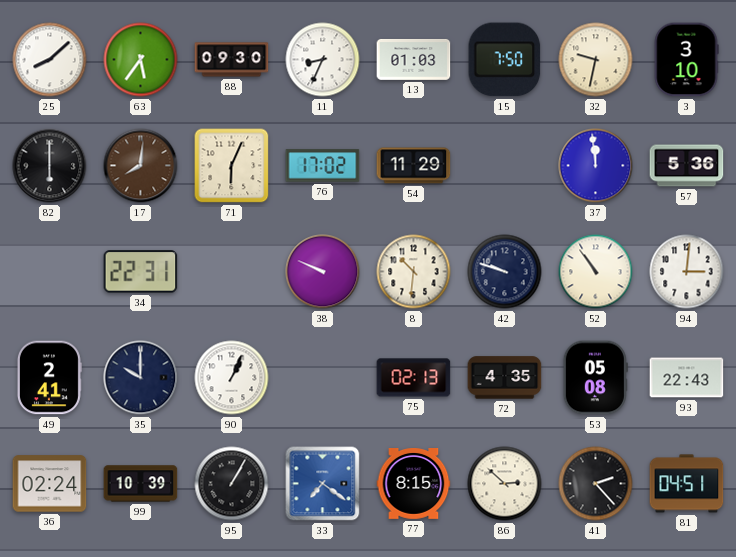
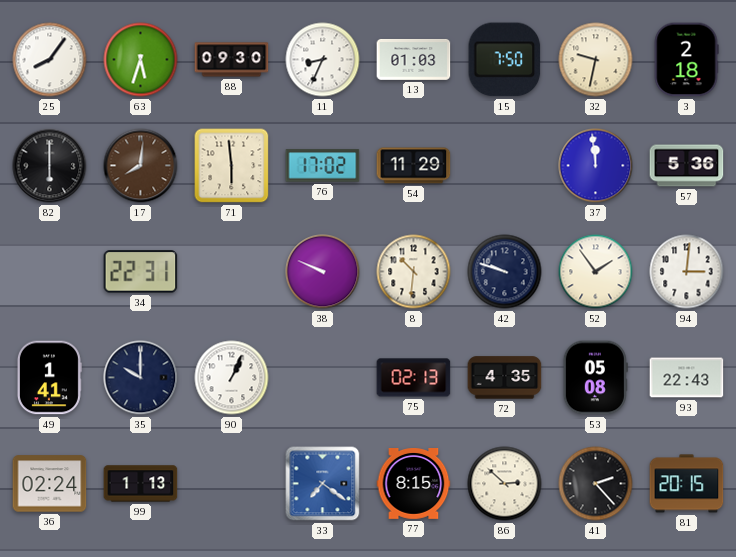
25: 8:08 -> 8:06
63: 5:36 -> 5:33
3: 3:10 -> 2:18
71: 6:04 -> 5:59
52: 10:54 -> 1:54
49: 2:41 -> 1:41
99: 10:39 -> 1:13
95: 1:05 -> none
81: 04:51 -> 20:15
